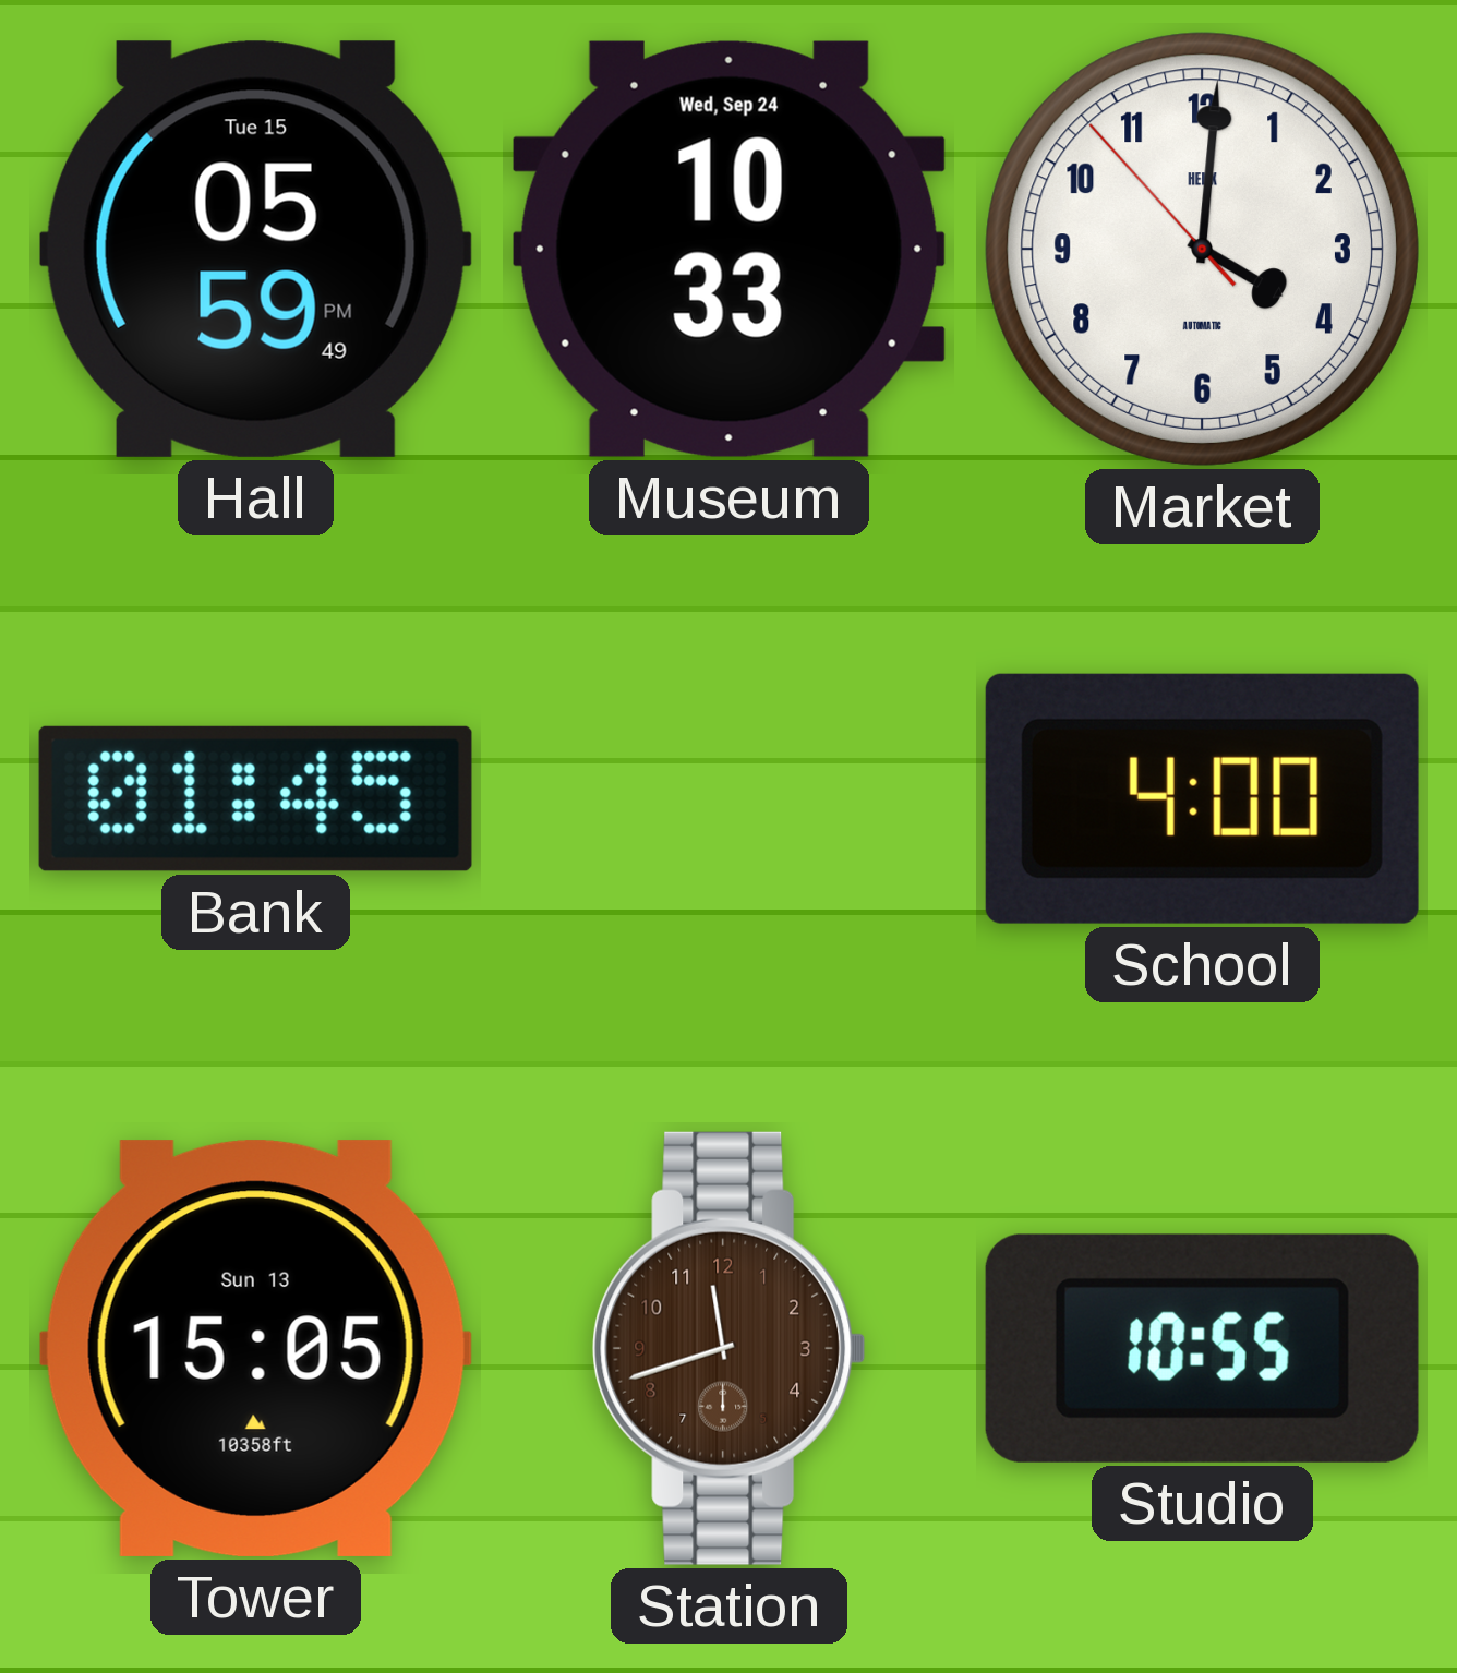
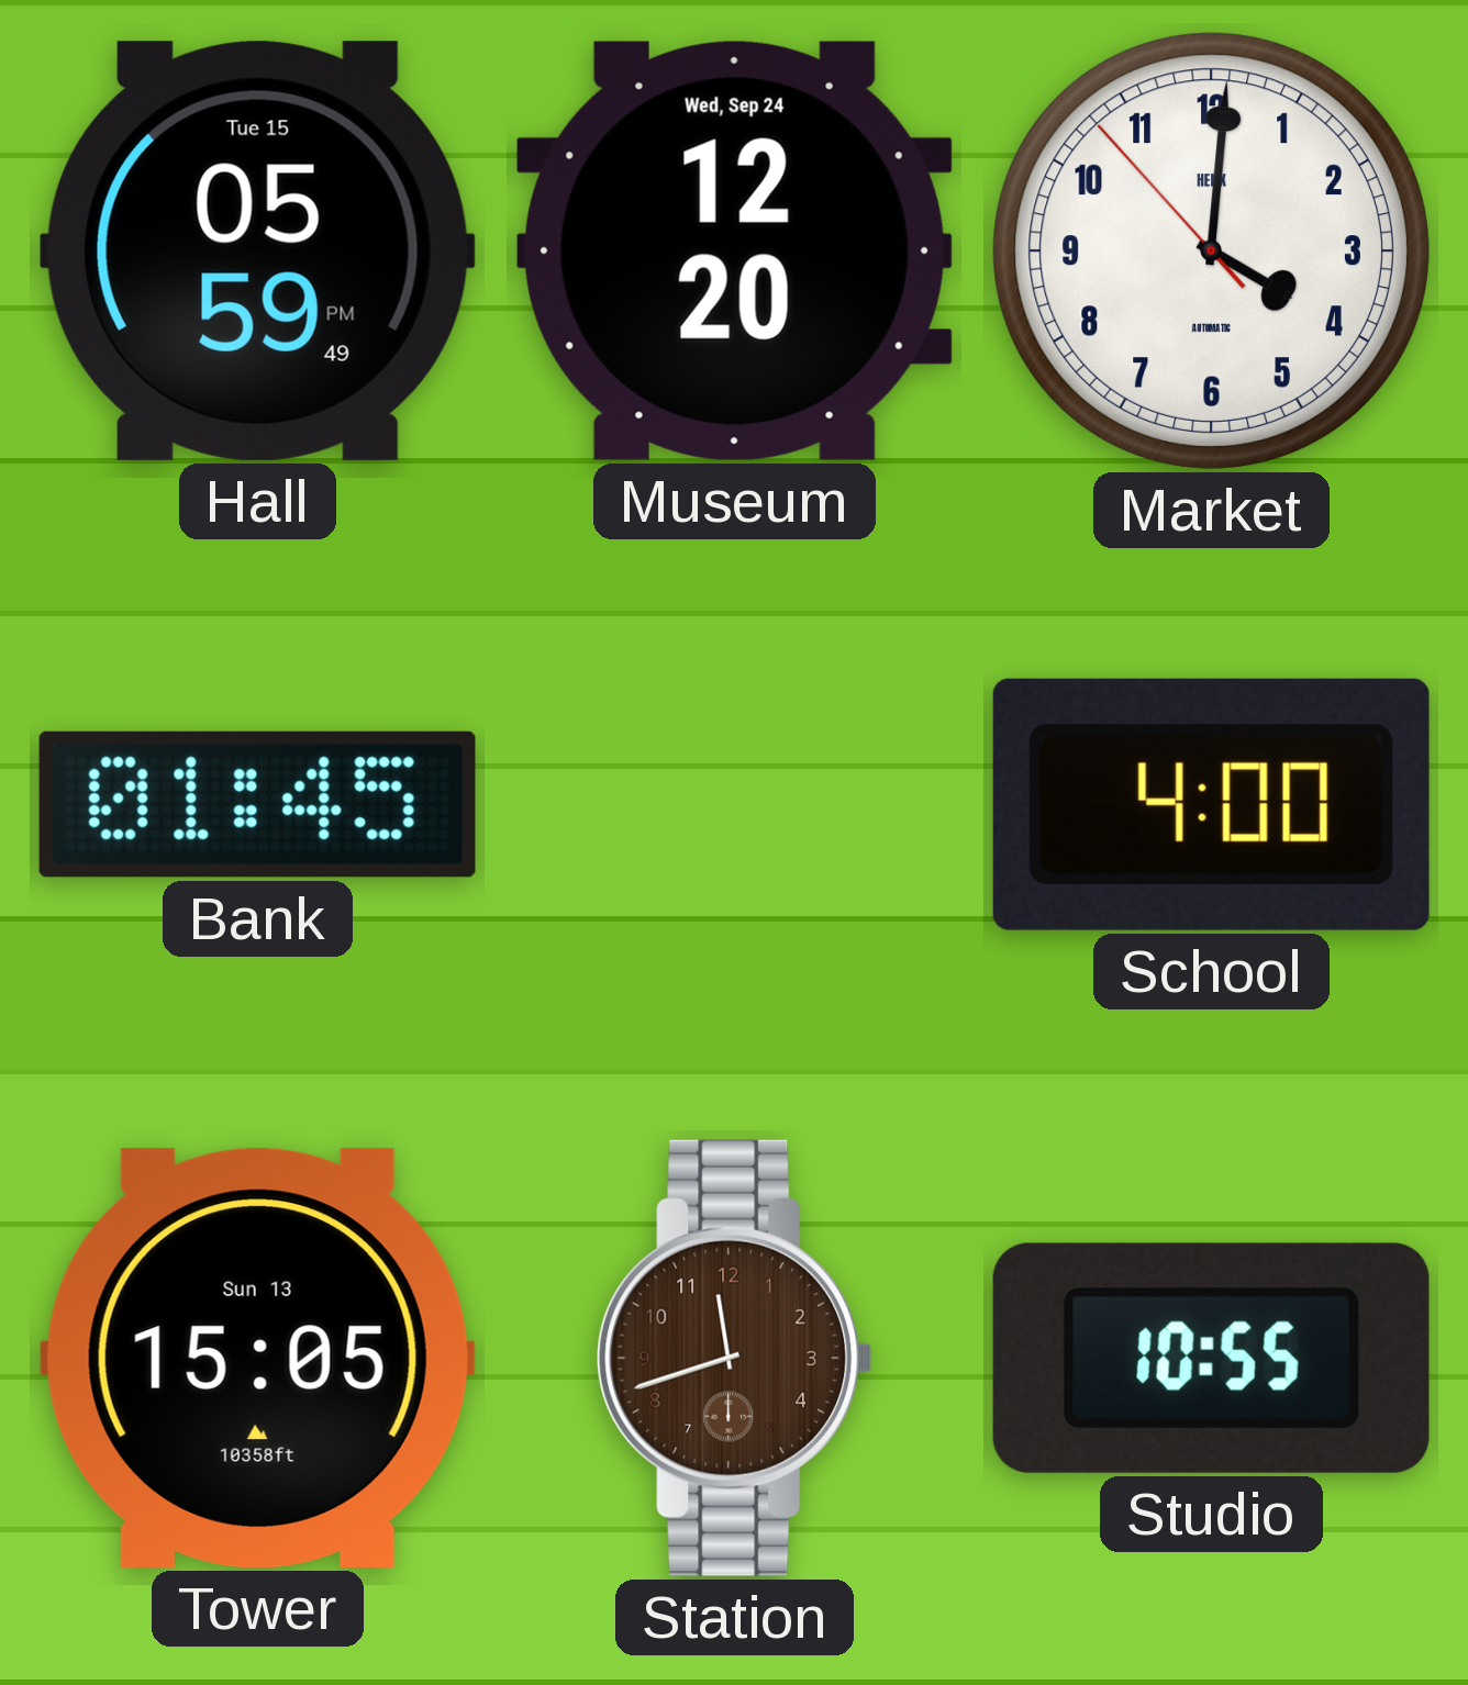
Museum: 10:33 -> 12:20
